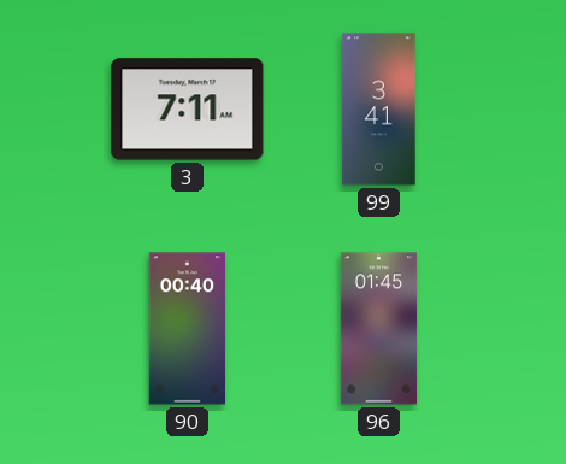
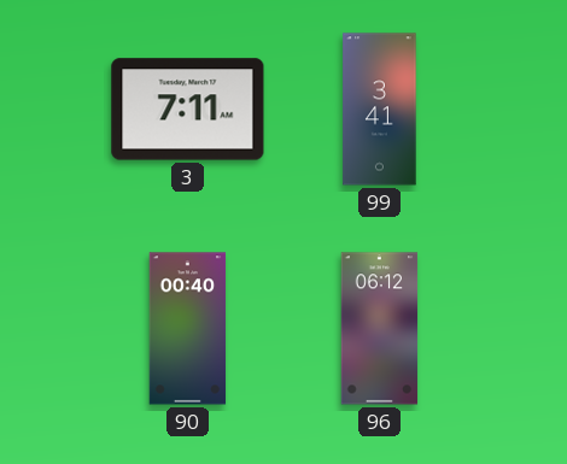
96: 01:45 -> 06:12
